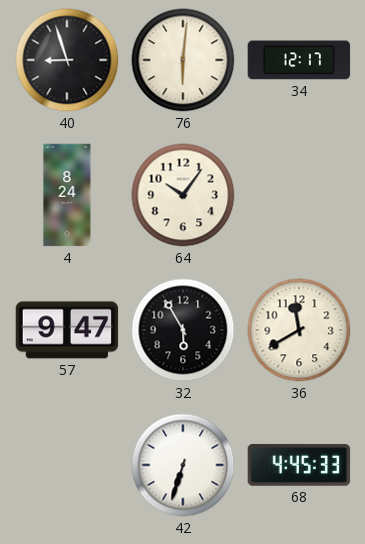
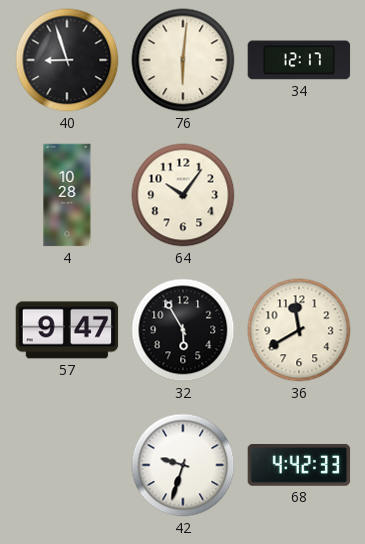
4: 8:24 -> 10:28
42: 6:33 -> 9:33
68: 4:45 -> 4:42
